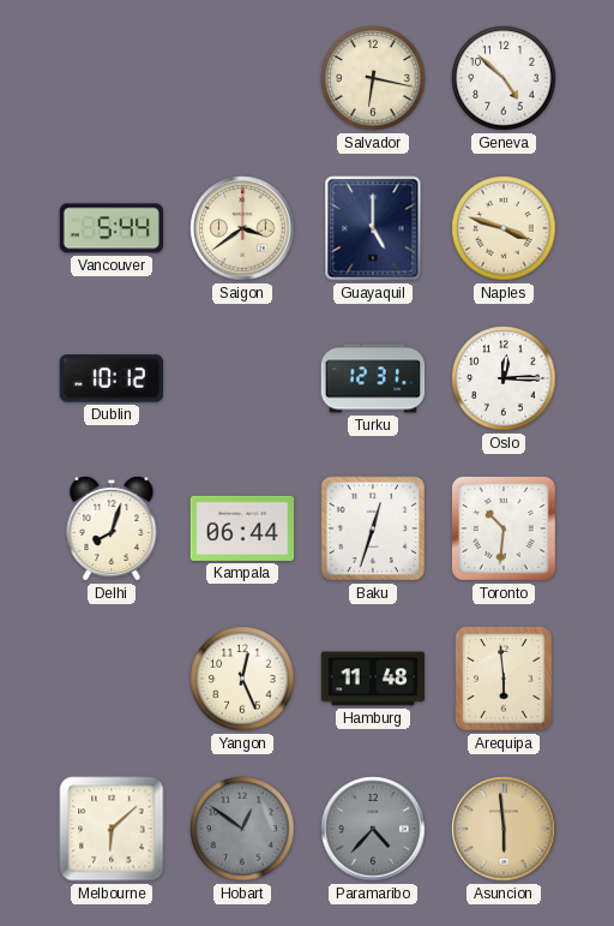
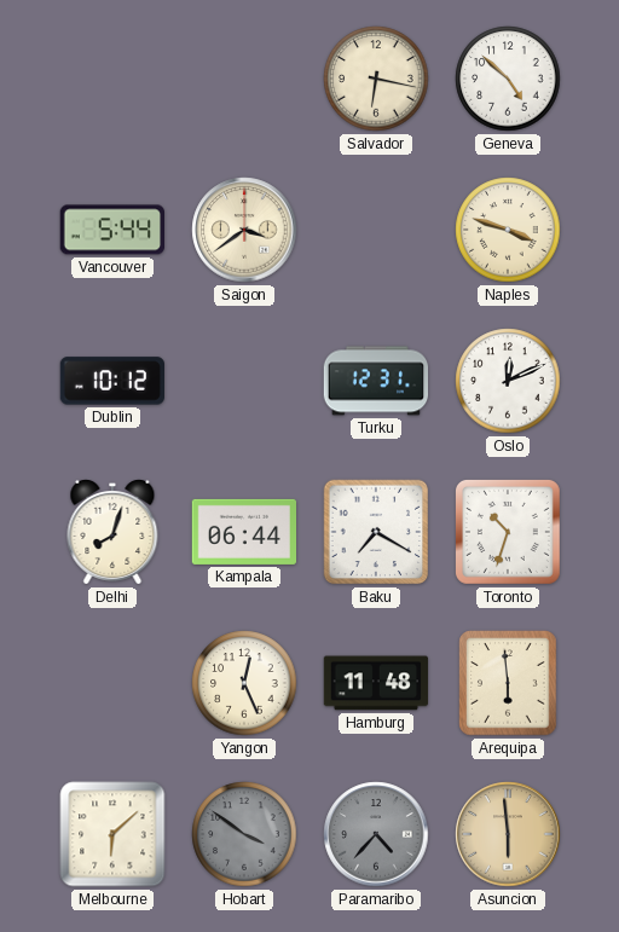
Guayaquil: 5:00 -> none
Oslo: 12:15 -> 12:11
Baku: 12:33 -> 7:20
Toronto: 10:31 -> 10:33
Hobart: 12:51 -> 3:51
